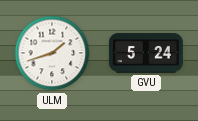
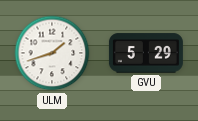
GVU: 5:24 -> 5:29
